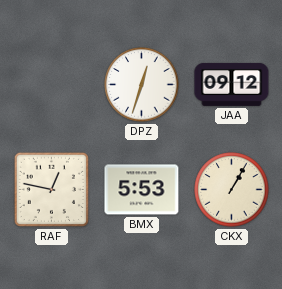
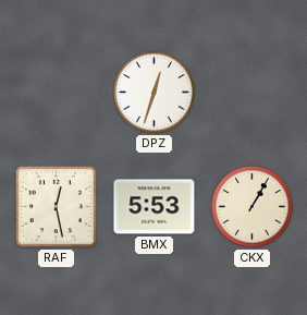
JAA: 09:12 -> none
RAF: 12:47 -> 12:28
